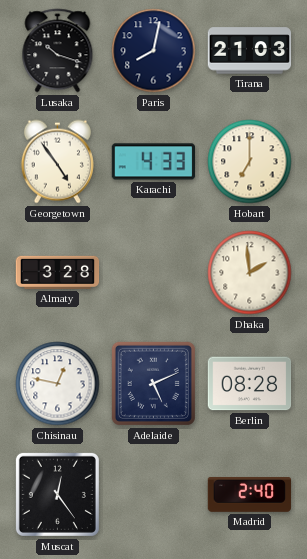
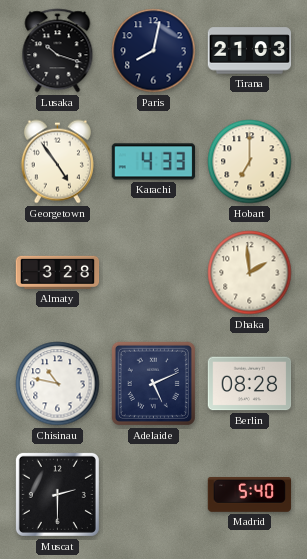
Chisinau: 12:47 -> 10:47
Muscat: 12:24 -> 2:30
Madrid: 2:40 -> 5:40
